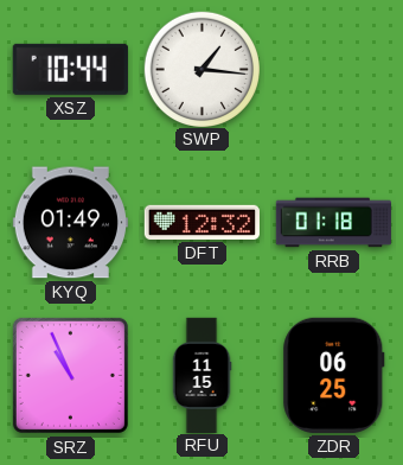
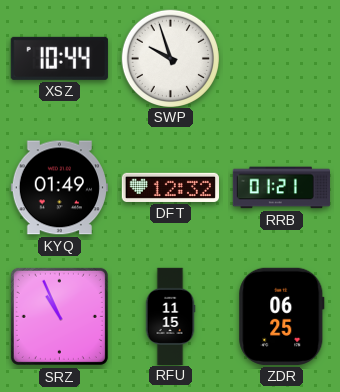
SWP: 1:16 -> 9:57
RRB: 01:18 -> 01:21
